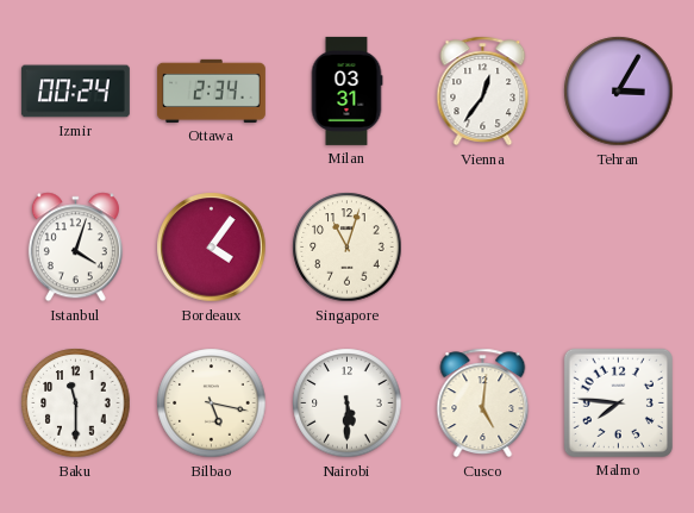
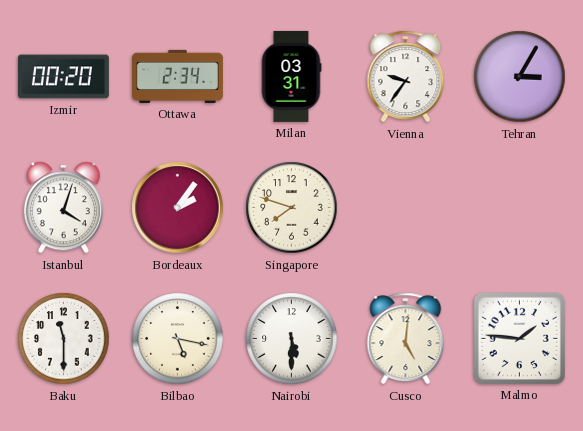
Izmir: 00:24 -> 00:20
Vienna: 12:36 -> 9:36
Bordeaux: 4:06 -> 2:06
Singapore: 11:03 -> 7:48
Malmo: 7:46 -> 1:46
